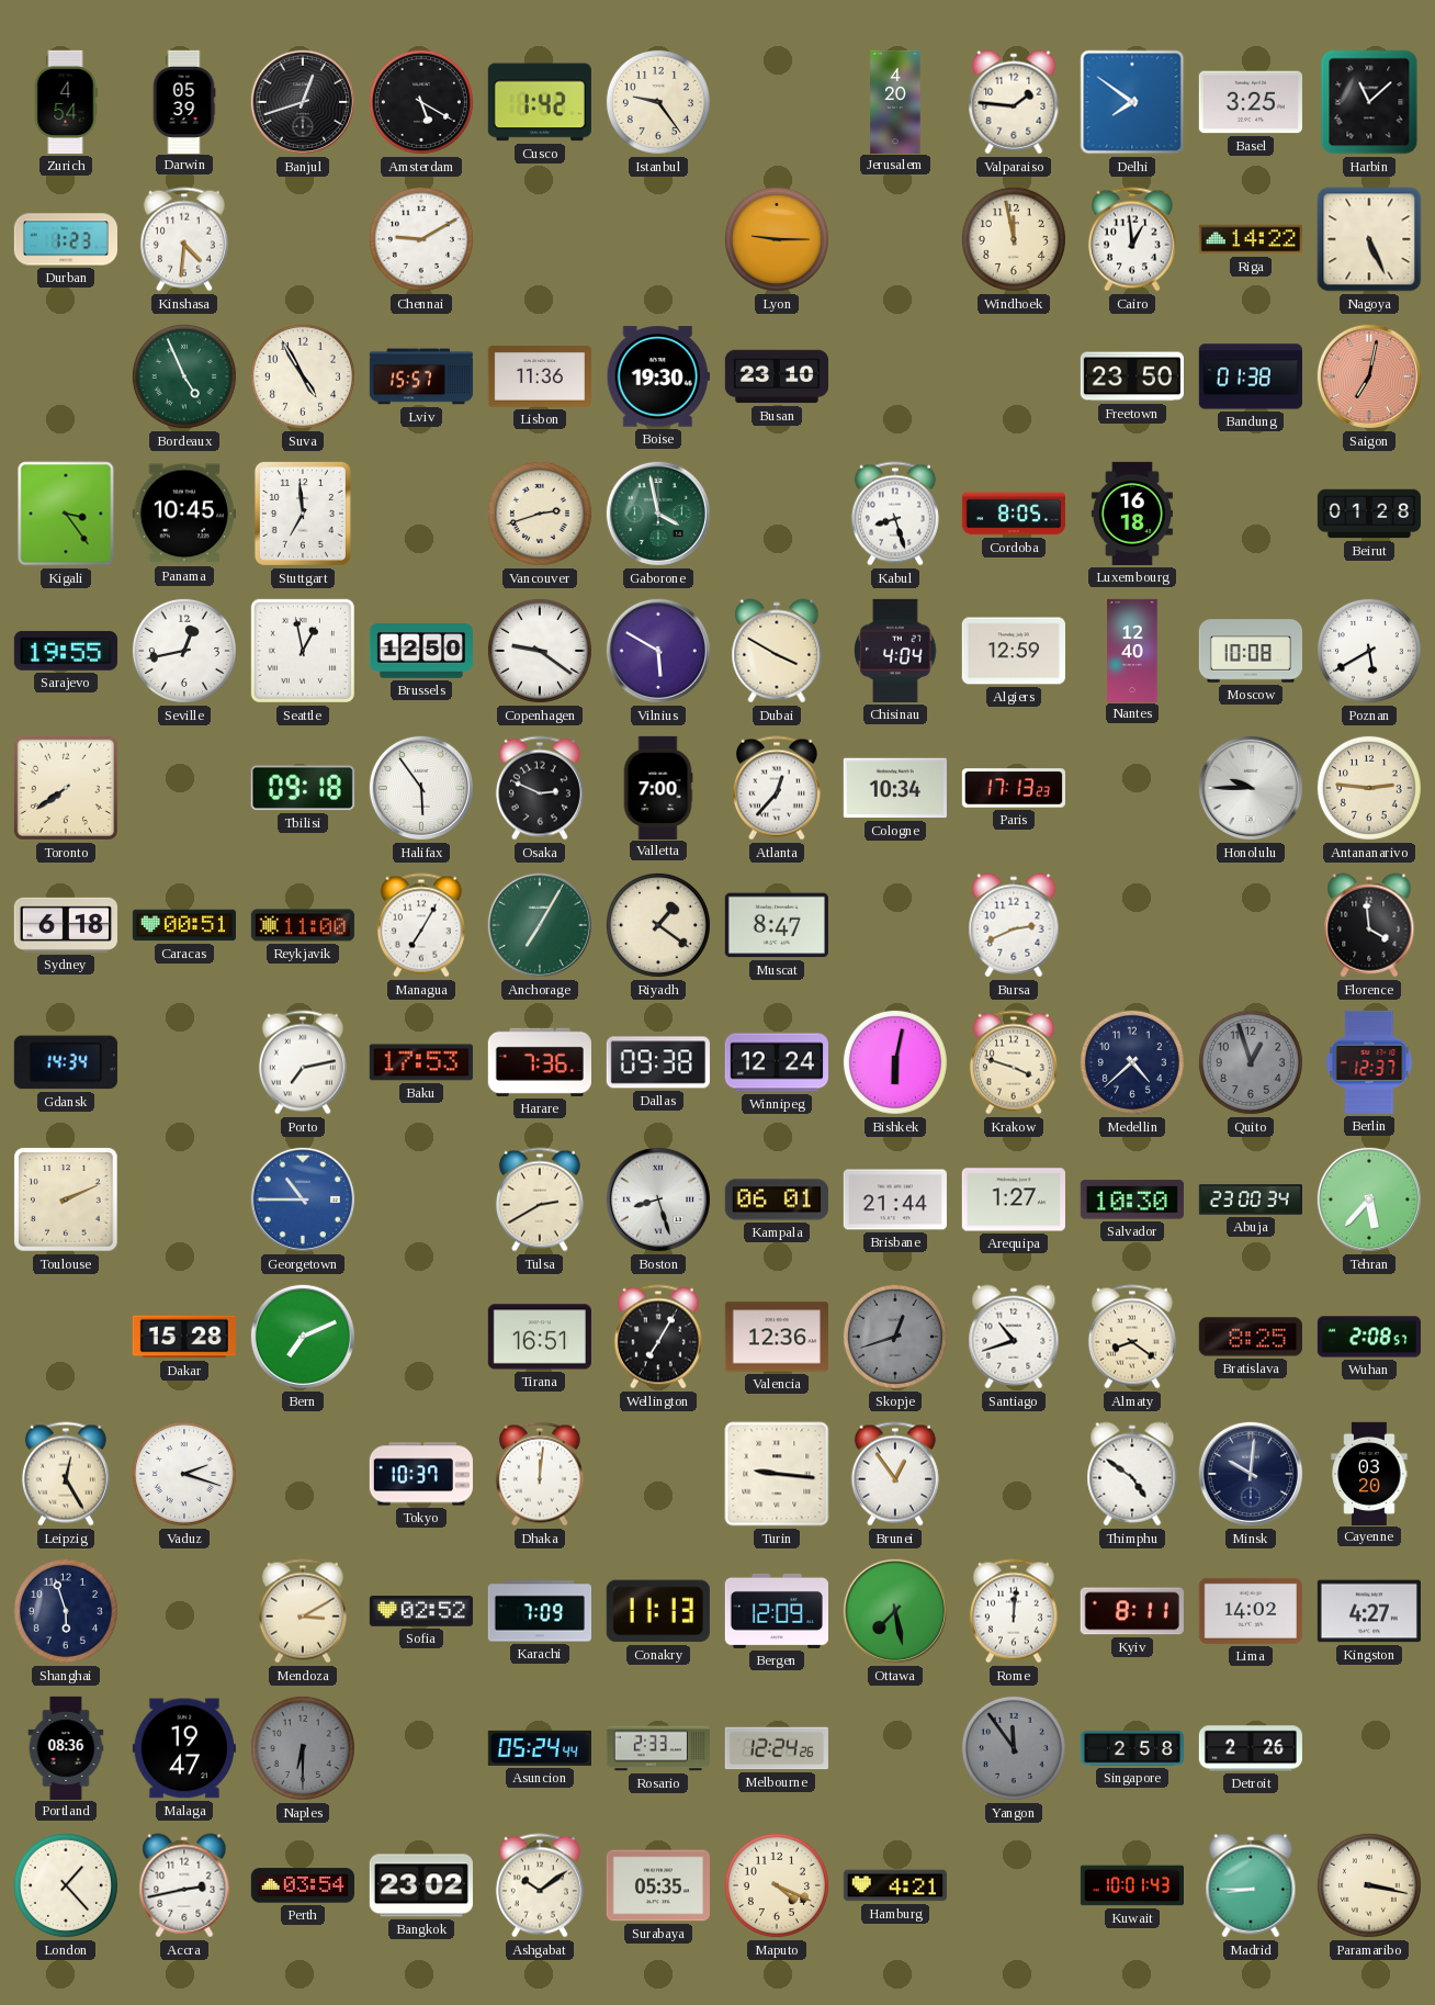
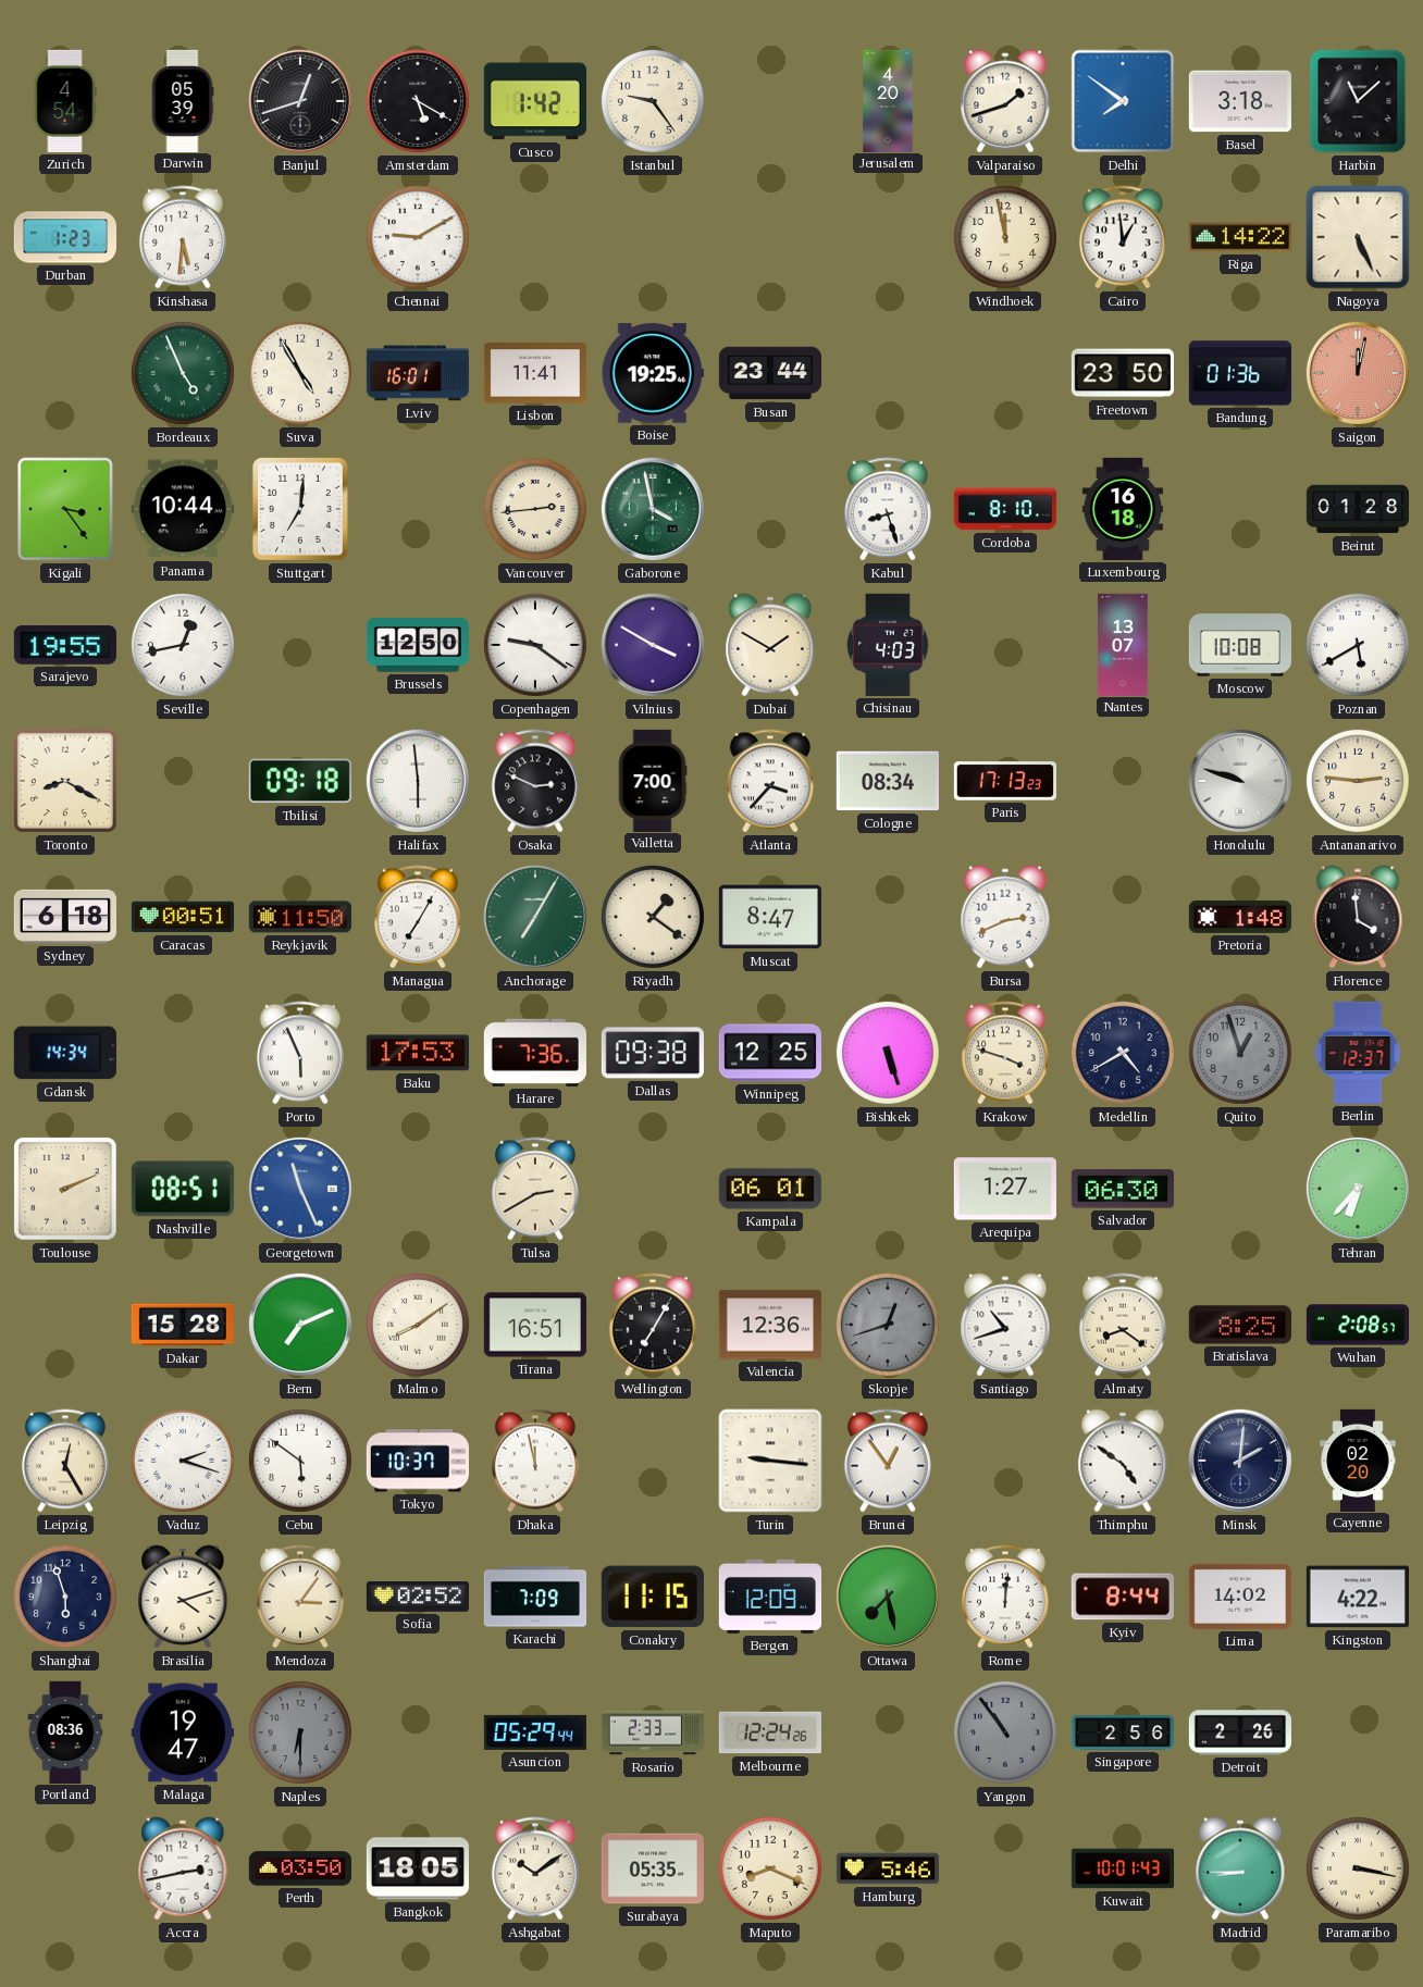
Valparaiso: 1:46 -> 1:42
Basel: 3:25 -> 3:18
Kinshasa: 4:31 -> 5:31
Lyon: 9:15 -> none
Lviv: 15:57 -> 16:01
Lisbon: 11:36 -> 11:41
Boise: 19:30 -> 19:25
Busan: 23:10 -> 23:44
Bandung: 01:38 -> 01:36
Saigon: 7:02 -> 12:02
Panama: 10:45 -> 10:44
Stuttgart: 6:59 -> 7:01
Vancouver: 2:42 -> 2:44
Cordoba: 8:05 -> 8:10
Seattle: 12:58 -> none
Vilnius: 5:50 -> 3:50
Dubai: 3:50 -> 1:50
Chisinau: 4:04 -> 4:03
Algiers: 12:59 -> none
Nantes: 12:40 -> 13:07
Toronto: 7:39 -> 8:20
Halifax: 5:54 -> 5:59
Atlanta: 12:37 -> 3:37
Cologne: 10:34 -> 08:34
Honolulu: 9:45 -> 9:48
Reykjavik: 11:00 -> 11:50
Pretoria: none -> 1:48
Porto: 7:13 -> 5:56
Winnipeg: 12:24 -> 12:25
Bishkek: 6:02 -> 5:27
Medellin: 4:38 -> 4:40
Nashville: none -> 08:51
Georgetown: 10:45 -> 11:26
Boston: 8:27 -> none
Brisbane: 21:44 -> none
Salvador: 10:30 -> 06:30
Abuja: 23:00 -> none
Tehran: 5:37 -> 6:37
Malmo: none -> 8:09
Cebu: none -> 5:51
Dhaka: 12:01 -> 11:58
Minsk: 10:01 -> 2:01
Cayenne: 03:20 -> 02:20
Brasilia: none -> 4:12
Mendoza: 3:10 -> 3:06
Conakry: 11:13 -> 11:15
Kyiv: 8:11 -> 8:44
Kingston: 4:27 -> 4:22
Asuncion: 05:24 -> 05:29
Yangon: 11:54 -> 10:54
Singapore: 2:58 -> 2:56
London: 1:23 -> none
Perth: 03:54 -> 03:50
Bangkok: 23:02 -> 18:05
Maputo: 4:19 -> 8:19
Hamburg: 4:21 -> 5:46
